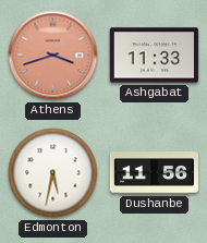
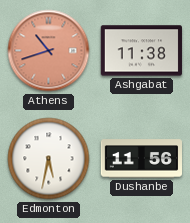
Athens: 3:42 -> 10:42
Ashgabat: 11:33 -> 11:38
